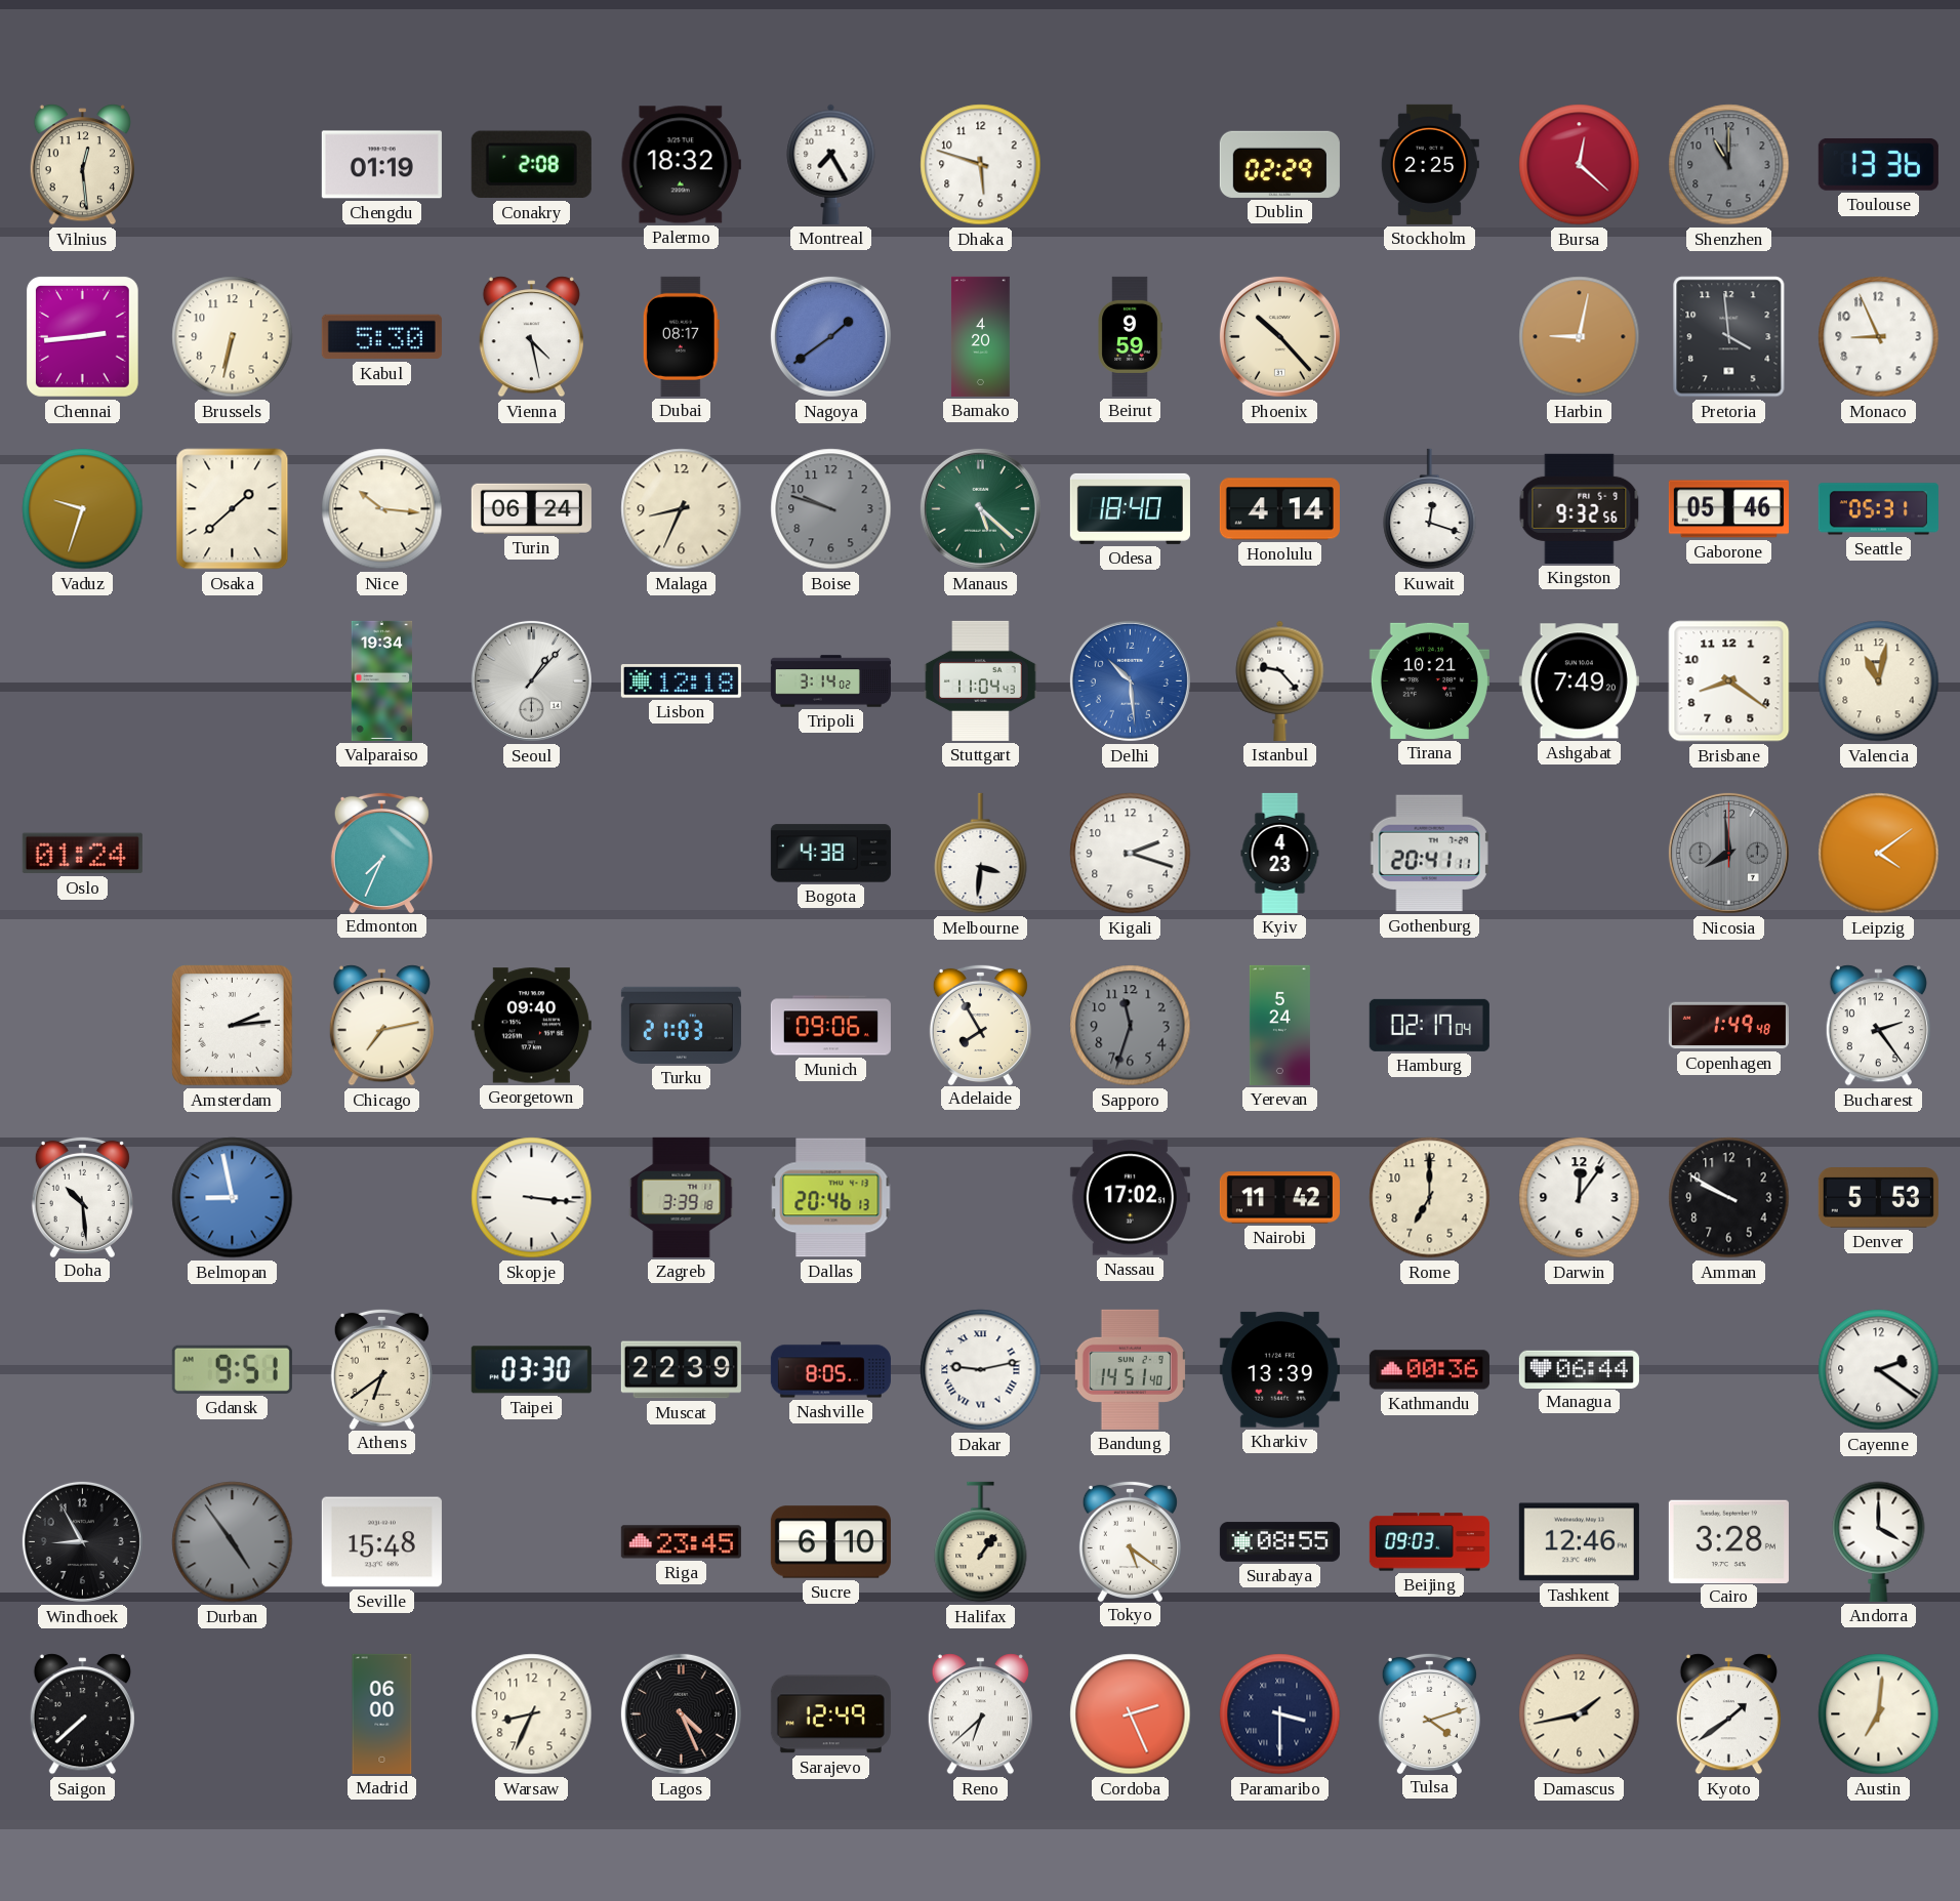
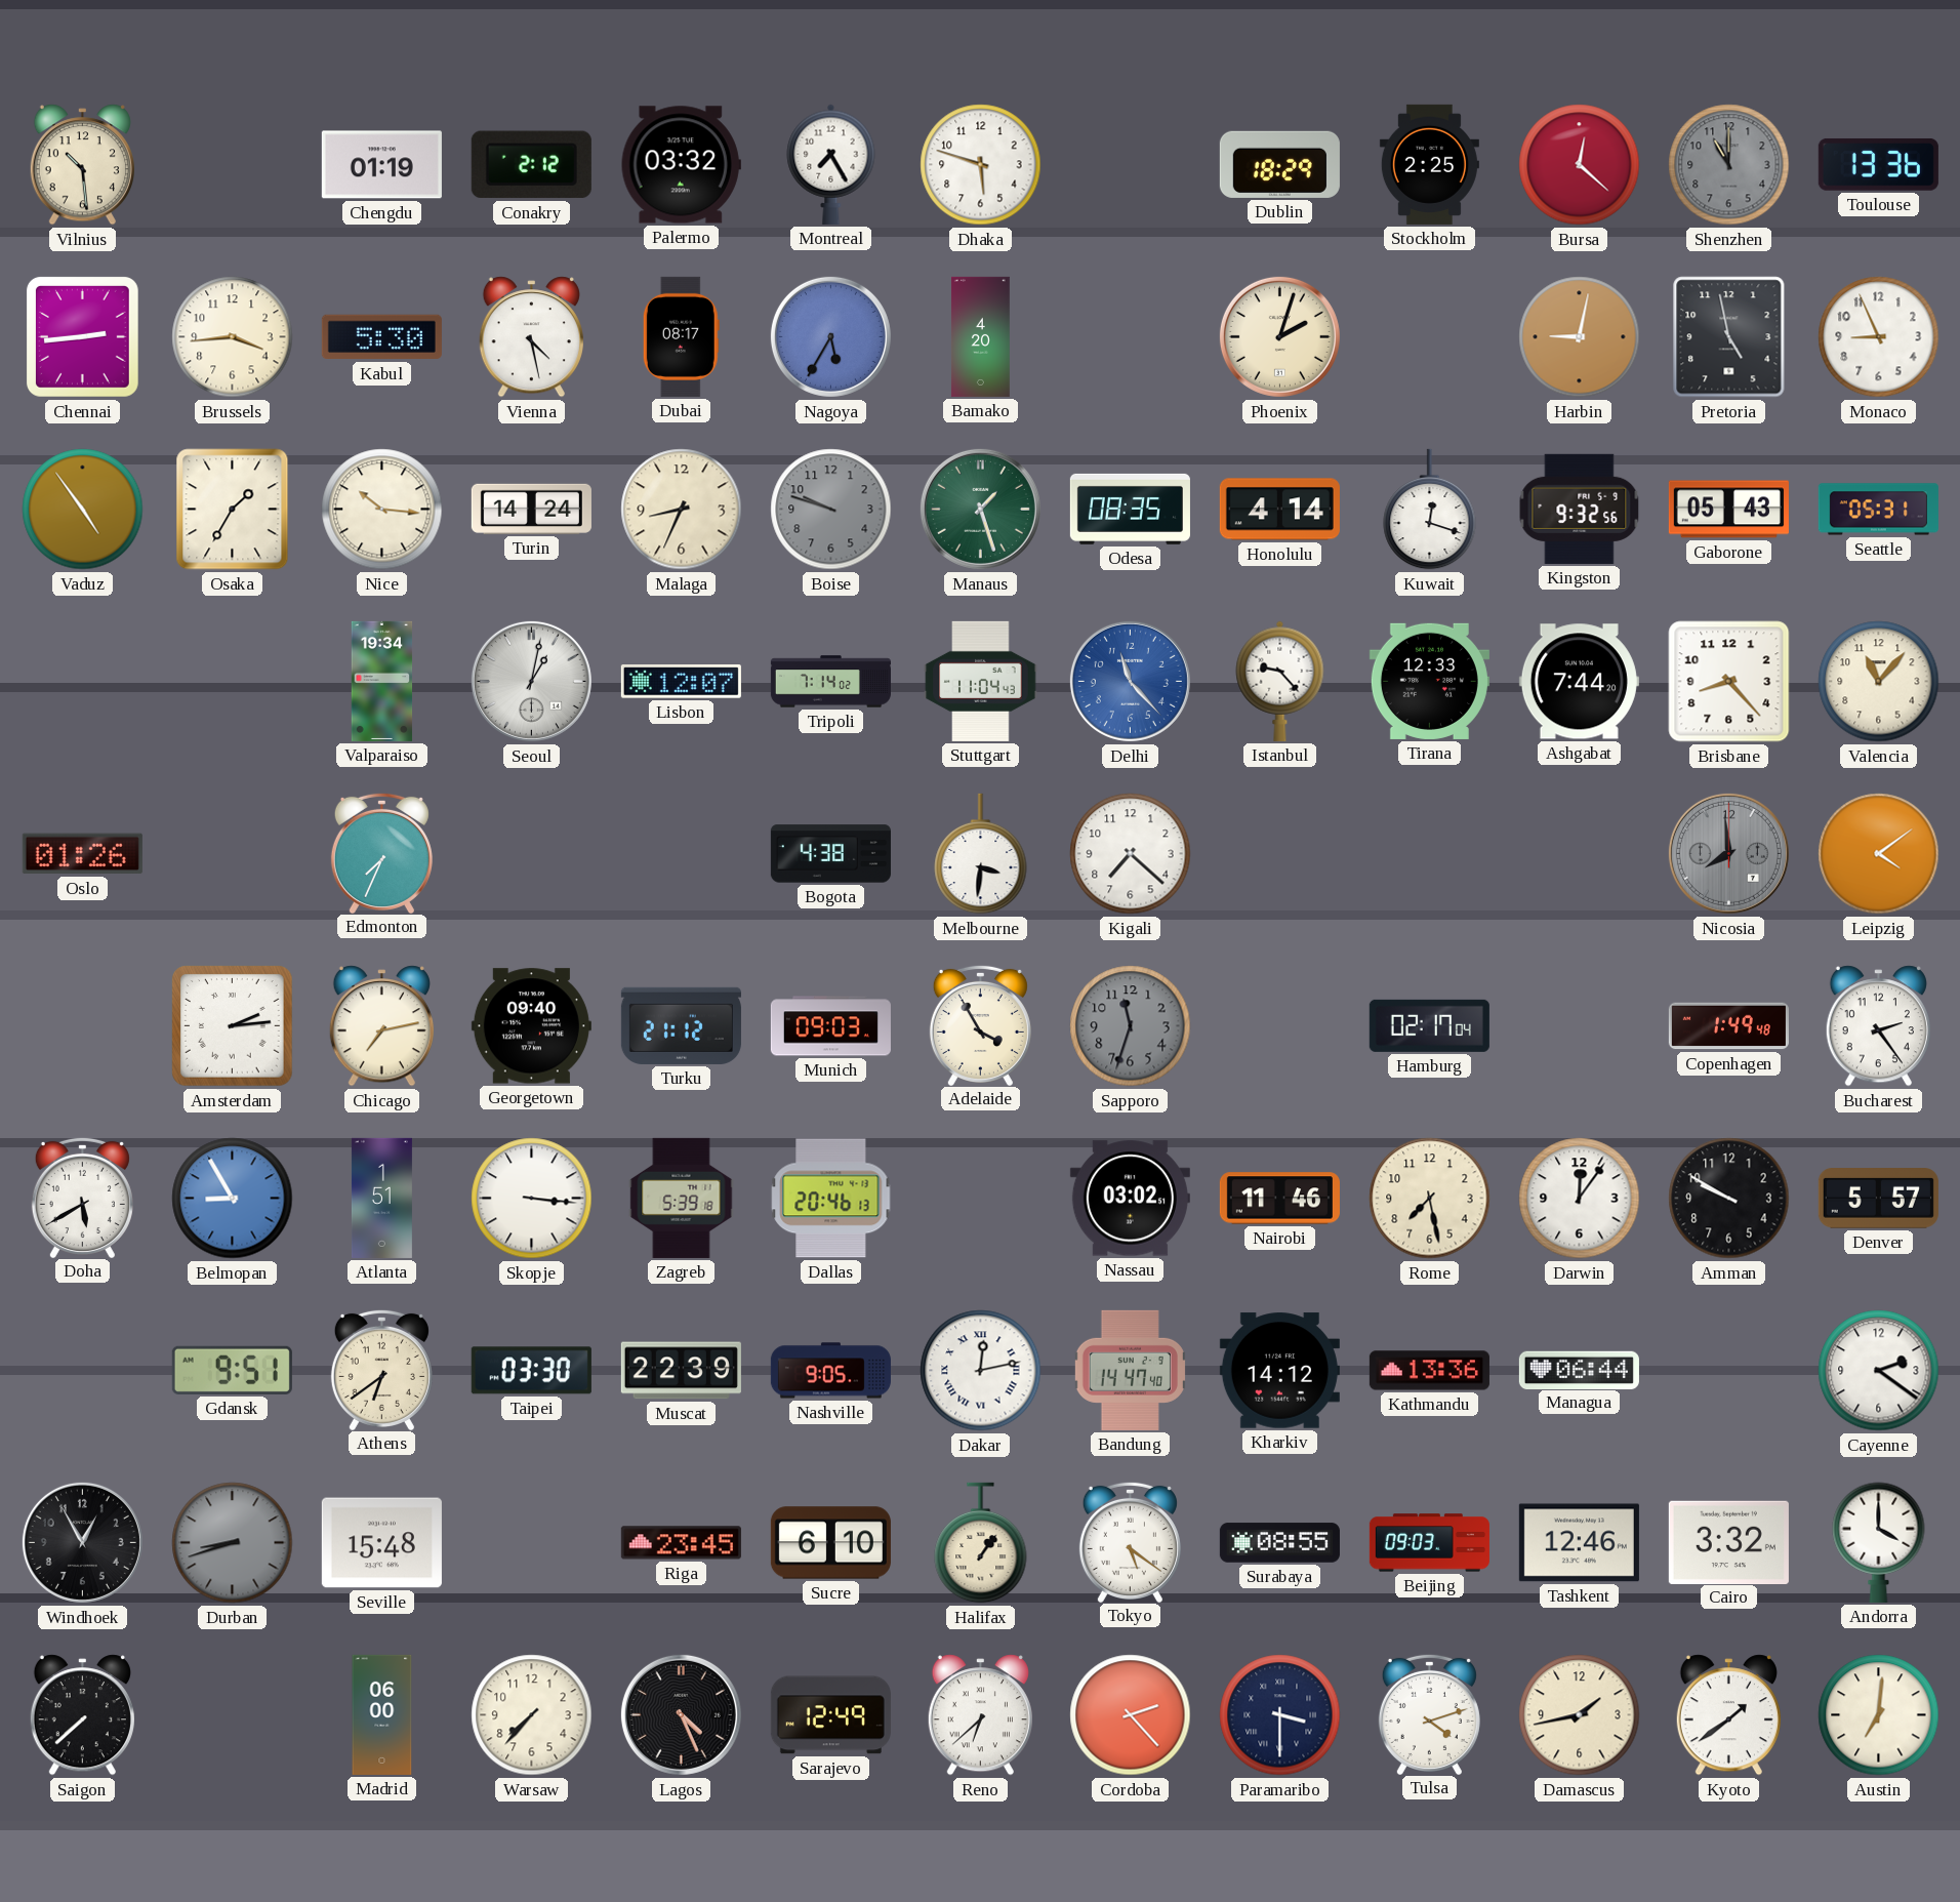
Vilnius: 12:29 -> 10:29
Conakry: 2:08 -> 2:12
Palermo: 18:32 -> 03:32
Dublin: 02:29 -> 18:29
Brussels: 6:32 -> 3:44
Nagoya: 1:39 -> 5:35
Beirut: 9:59 -> none
Phoenix: 10:23 -> 2:03
Pretoria: 3:59 -> 4:58
Vaduz: 9:33 -> 4:54
Osaka: 1:38 -> 1:35
Turin: 06:24 -> 14:24
Manaus: 5:22 -> 1:27
Odesa: 18:40 -> 08:35
Gaborone: 05:46 -> 05:43
Seoul: 1:07 -> 1:02
Lisbon: 12:18 -> 12:07
Tripoli: 3:14 -> 7:14
Delhi: 10:29 -> 11:23
Tirana: 10:21 -> 12:33
Ashgabat: 7:49 -> 7:44
Brisbane: 8:21 -> 8:23
Valencia: 11:02 -> 11:07
Oslo: 01:24 -> 01:26
Kigali: 2:18 -> 7:22
Kyiv: 4:23 -> none
Gothenburg: 20:41 -> none
Turku: 21:03 -> 21:12
Munich: 09:06 -> 09:03
Adelaide: 7:55 -> 3:55
Yerevan: 5:24 -> none
Doha: 10:29 -> 5:40
Belmopan: 8:58 -> 8:55
Atlanta: none -> 1:51
Zagreb: 3:39 -> 5:39
Nassau: 17:02 -> 03:02
Nairobi: 11:42 -> 11:46
Rome: 7:00 -> 7:28
Denver: 5:53 -> 5:57
Nashville: 8:05 -> 9:05
Dakar: 9:13 -> 12:13
Bandung: 14:51 -> 14:47
Kharkiv: 13:39 -> 14:12
Kathmandu: 00:36 -> 13:36
Windhoek: 8:55 -> 12:55
Durban: 4:54 -> 8:42
Cairo: 3:28 -> 3:32
Warsaw: 8:34 -> 7:37
Cordoba: 2:26 -> 2:23
